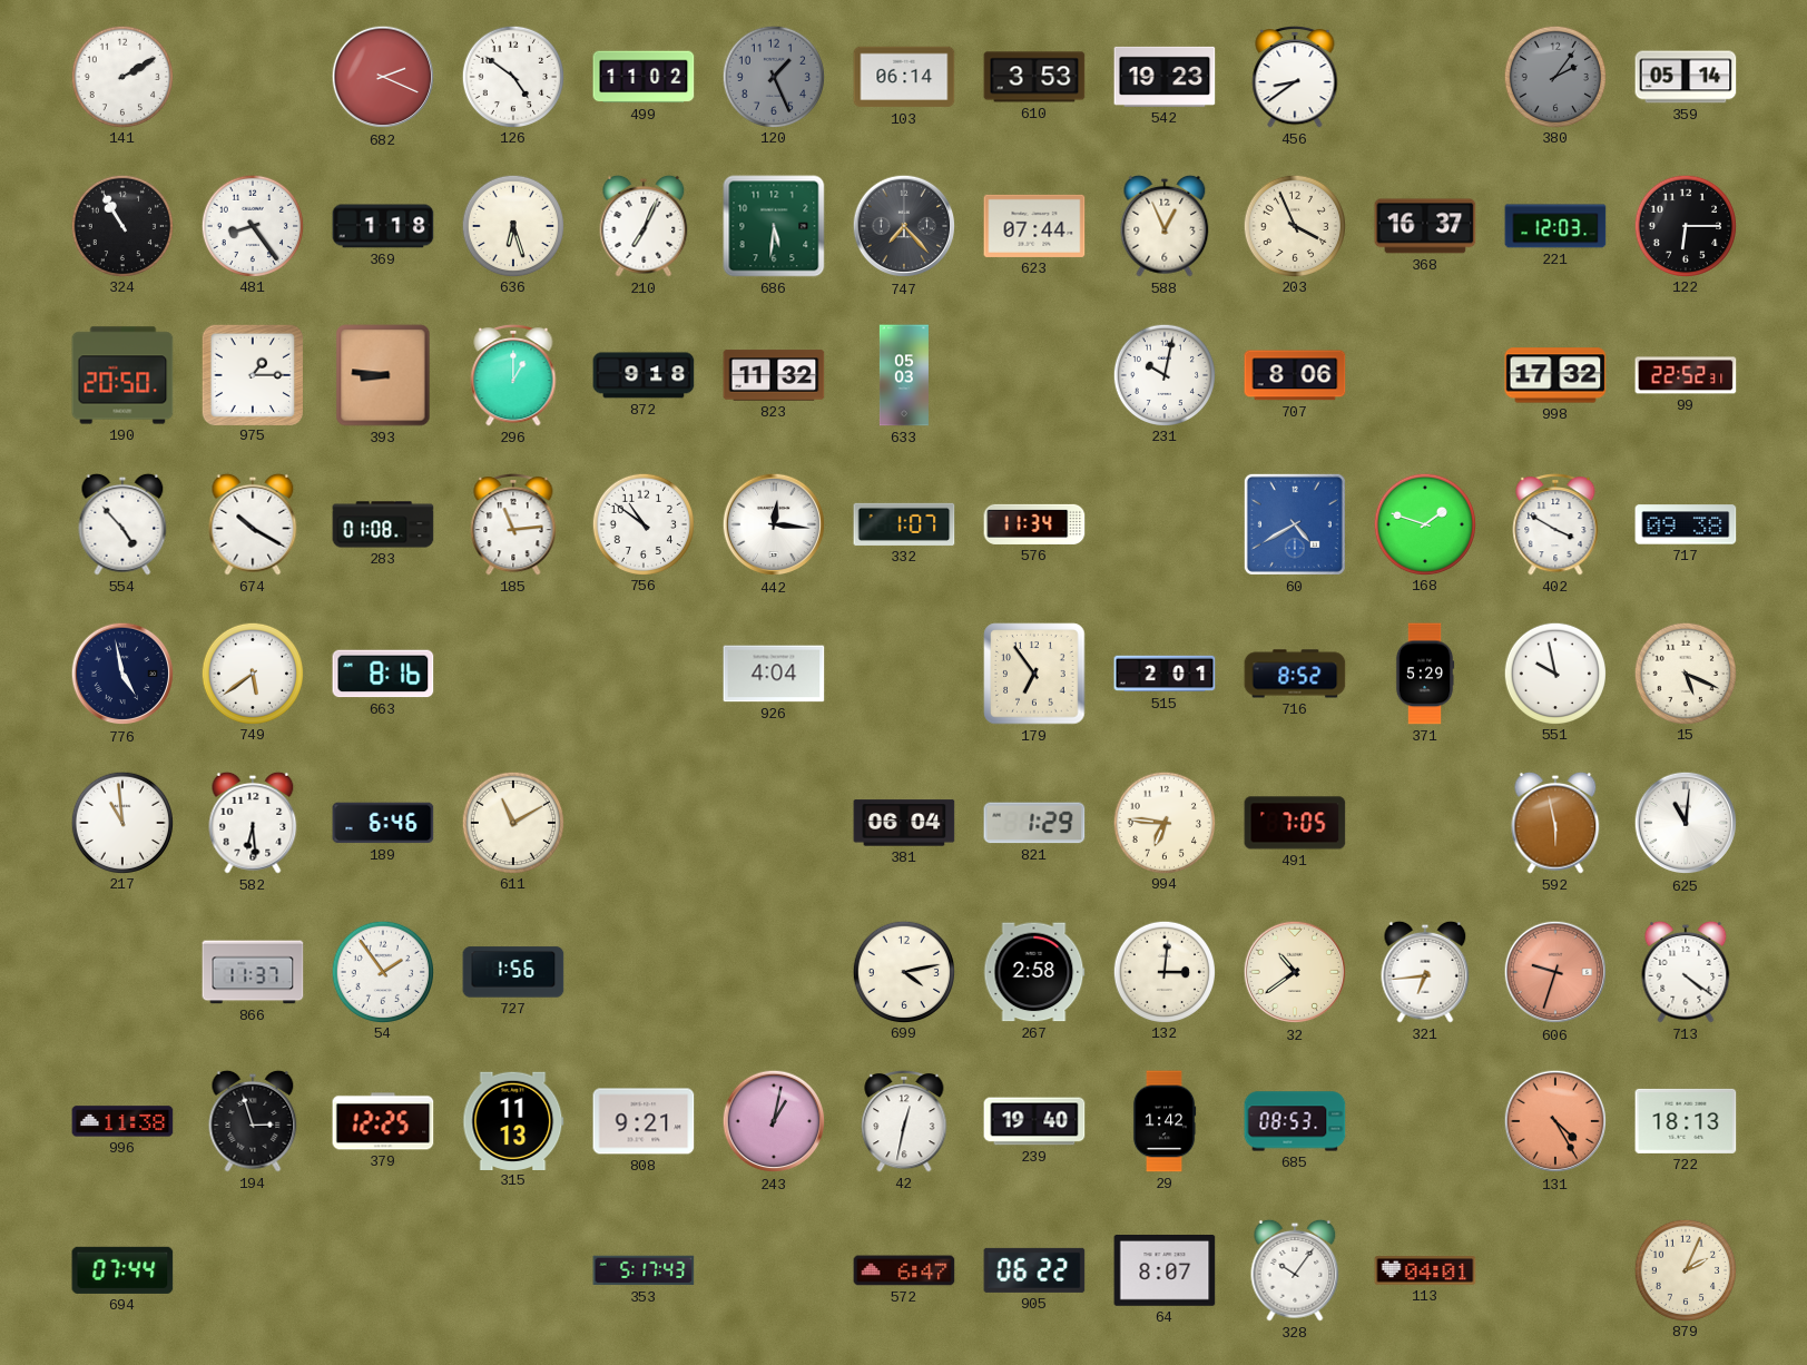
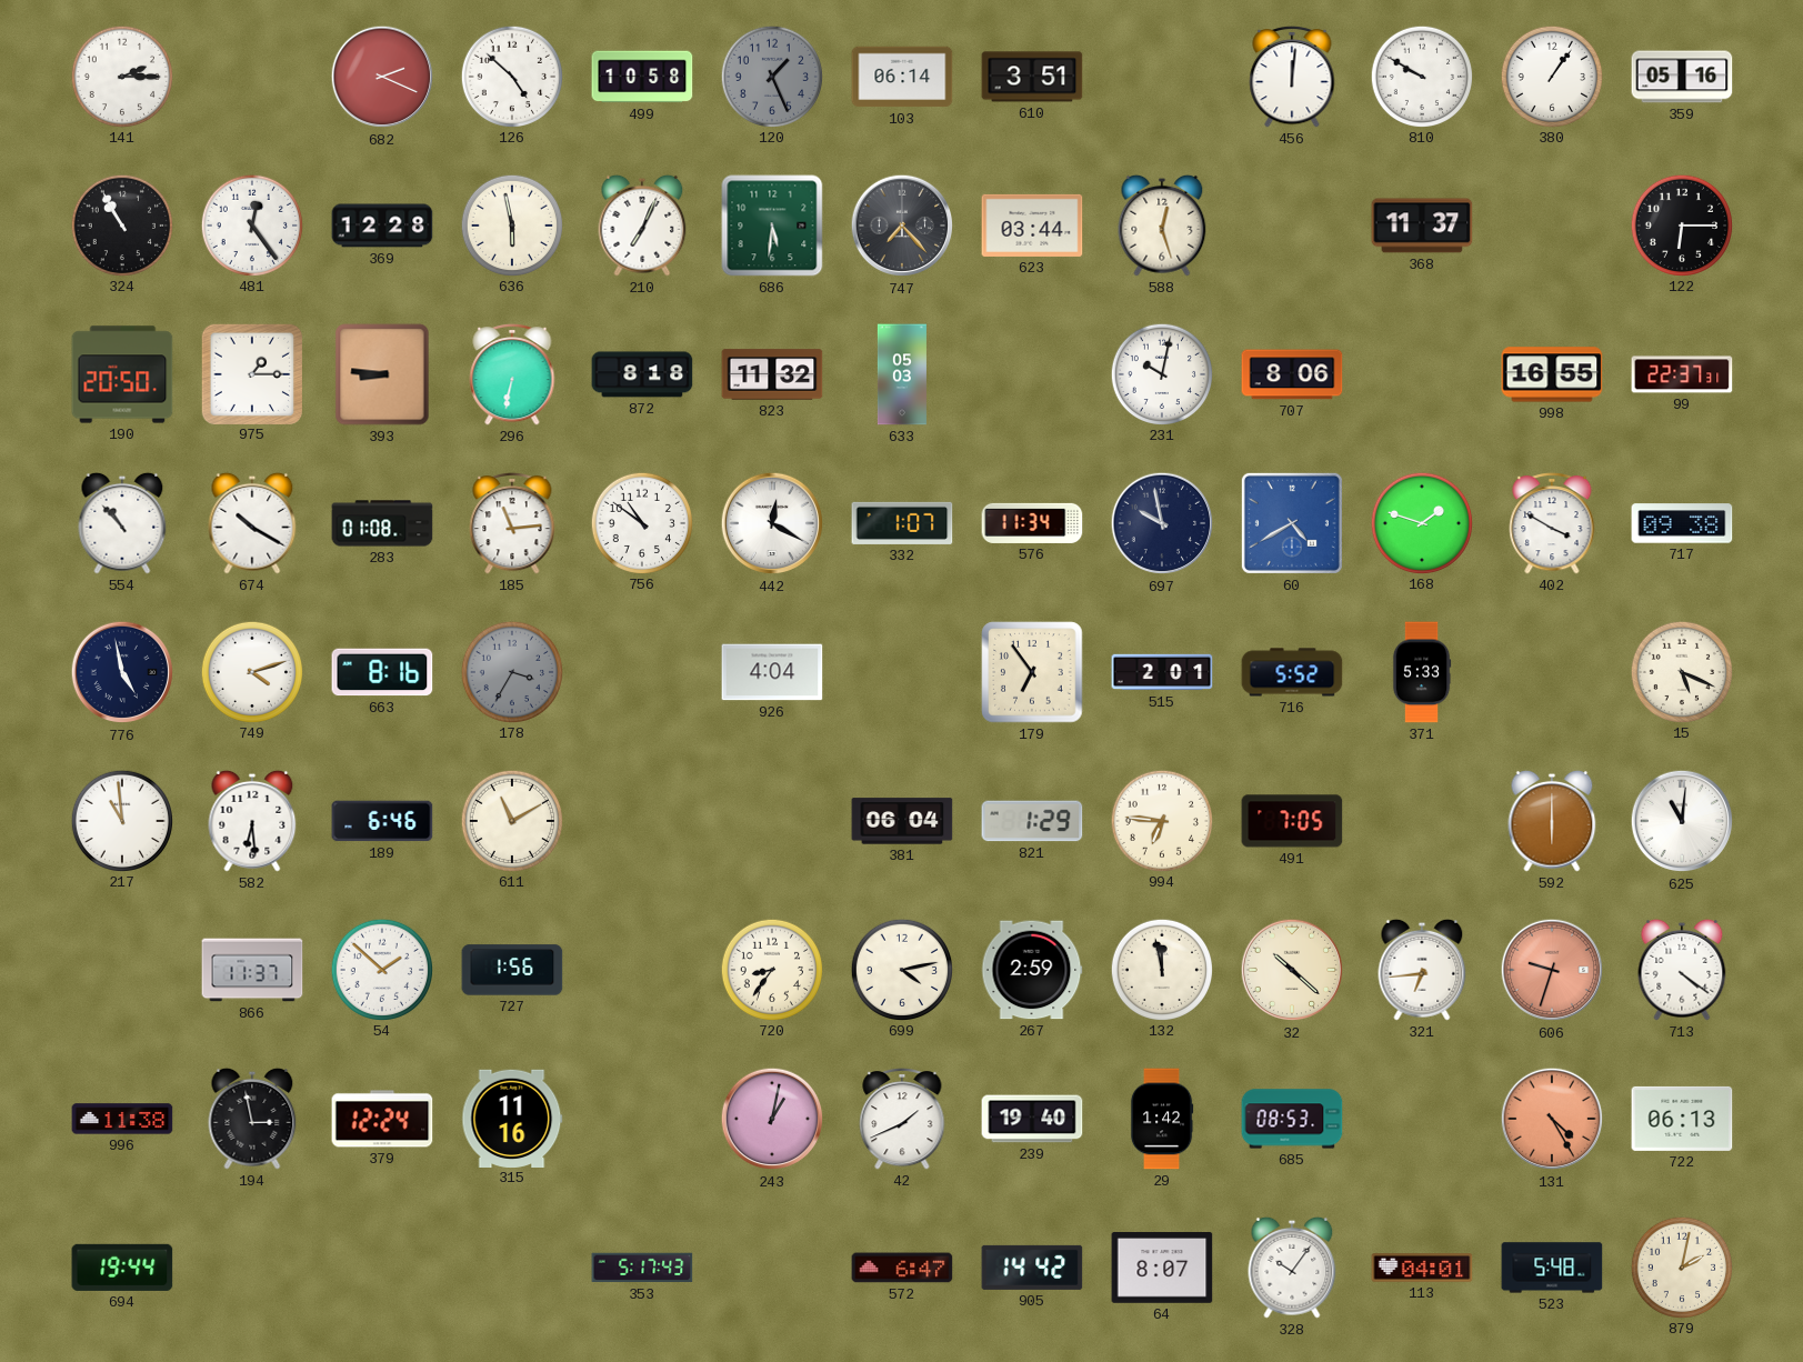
141: 2:10 -> 2:15
126: 4:51 -> 4:52
499: 11:02 -> 10:58
610: 3:53 -> 3:51
542: 19:23 -> none
456: 8:39 -> 12:01
810: none -> 9:50
380: 2:06 -> 1:06
380 dial: grey -> white
359: 05:14 -> 05:16
481: 8:24 -> 12:24
369: 1:18 -> 12:28
636: 6:27 -> 5:58
623: 07:44 -> 03:44
588: 12:56 -> 12:27
203: 3:56 -> none
368: 16:37 -> 11:37
221: 12:03 -> none
296: 1:00 -> 6:32
872: 9:18 -> 8:18
998: 17:32 -> 16:55
99: 22:52 -> 22:37
554: 4:53 -> 10:53
442: 12:16 -> 12:20
697: none -> 9:58
749: 5:39 -> 4:12
178: none -> 3:35
716: 8:52 -> 5:52
371: 5:29 -> 5:33
551: 9:58 -> none
592: 5:58 -> 6:00
54: 1:54 -> 1:52
720: none -> 8:36
267: 2:58 -> 2:59
132: 3:01 -> 11:58
32: 10:39 -> 10:22
194: 2:57 -> 2:58
379: 12:25 -> 12:24
315: 11:13 -> 11:16
808: 9:21 -> none
42: 12:32 -> 1:41
722: 18:13 -> 06:13
694: 07:44 -> 19:44
905: 06:22 -> 14:42
523: none -> 5:48
879: 2:04 -> 2:02
